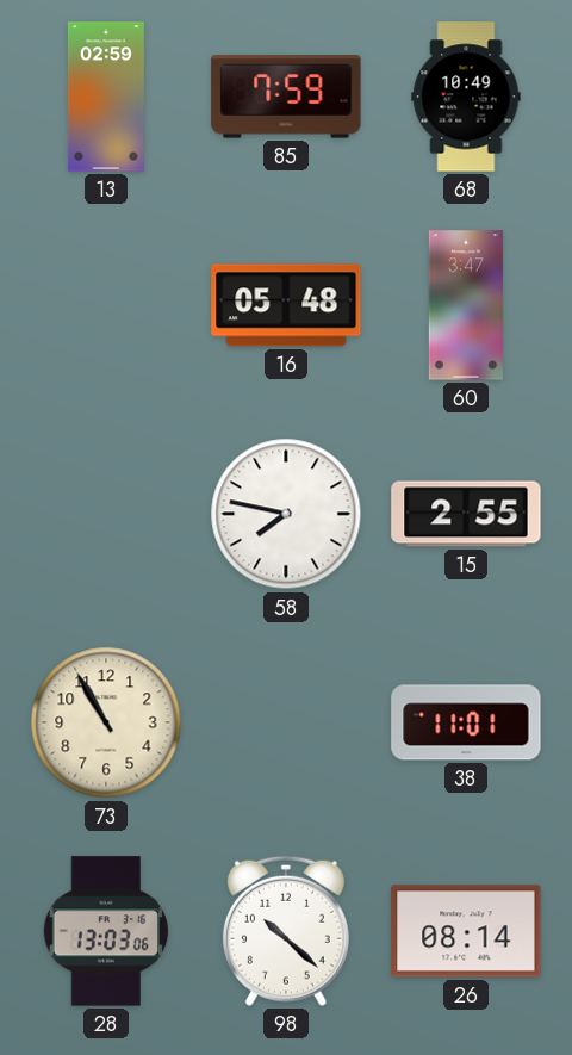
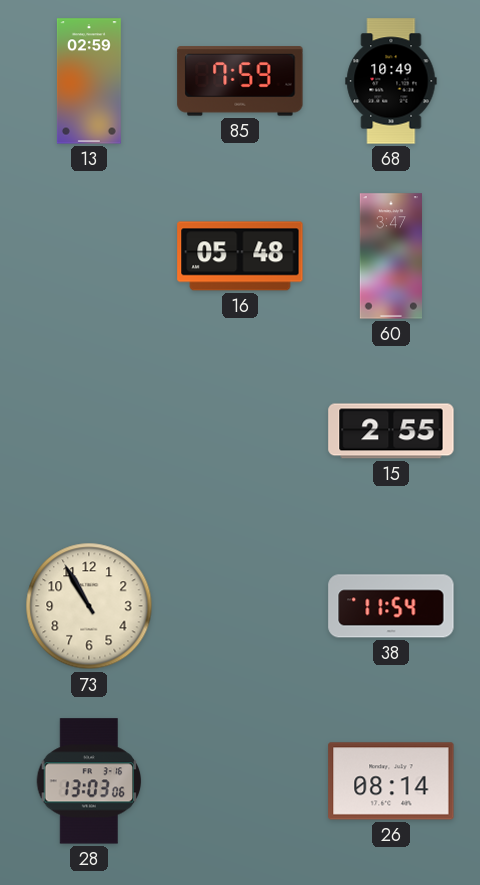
58: 7:47 -> none
38: 11:01 -> 11:54
98: 10:22 -> none
